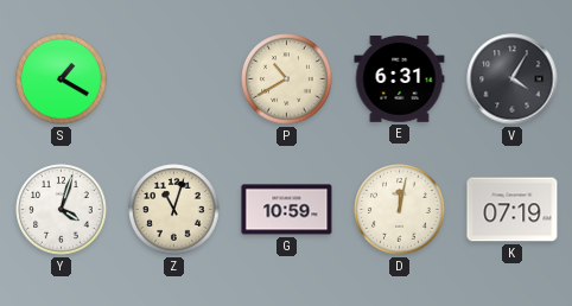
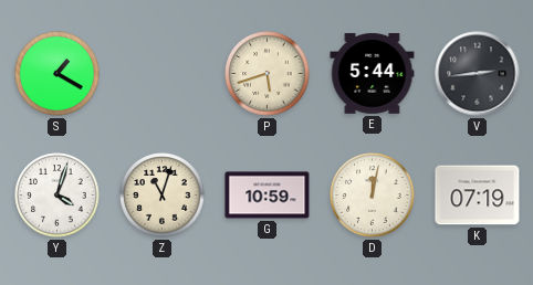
P: 10:40 -> 5:42
E: 6:31 -> 5:44
V: 4:05 -> 2:44
